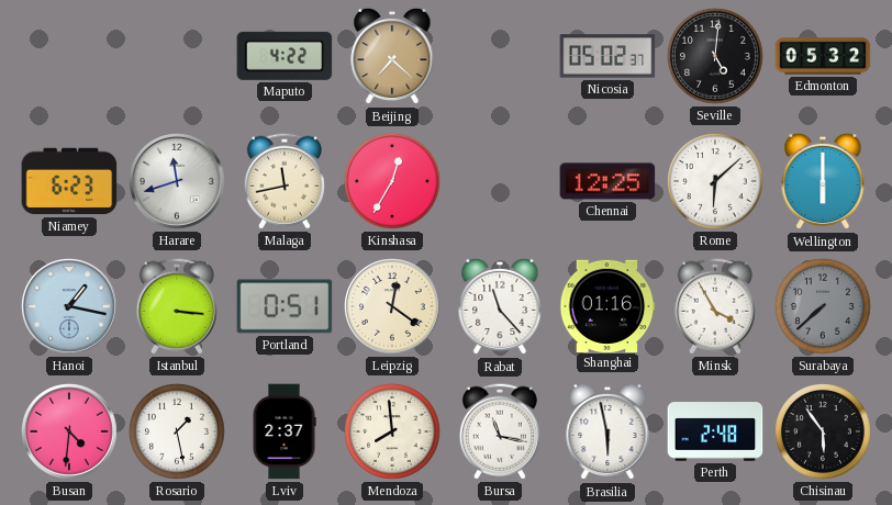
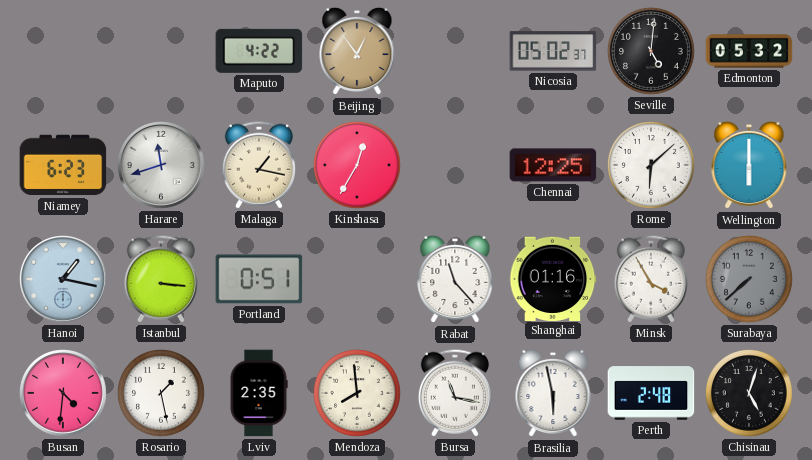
Beijing: 7:22 -> 12:54
Malaga: 11:43 -> 1:17
Leipzig: 12:21 -> none
Lviv: 2:37 -> 2:35
Chisinau: 5:54 -> 5:03
